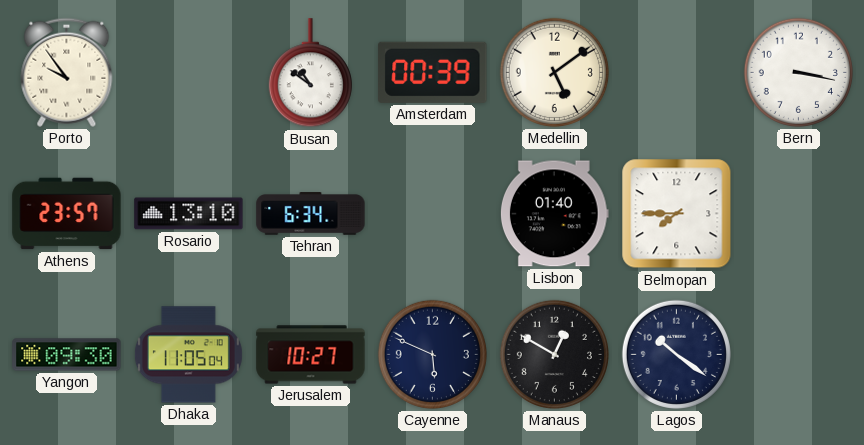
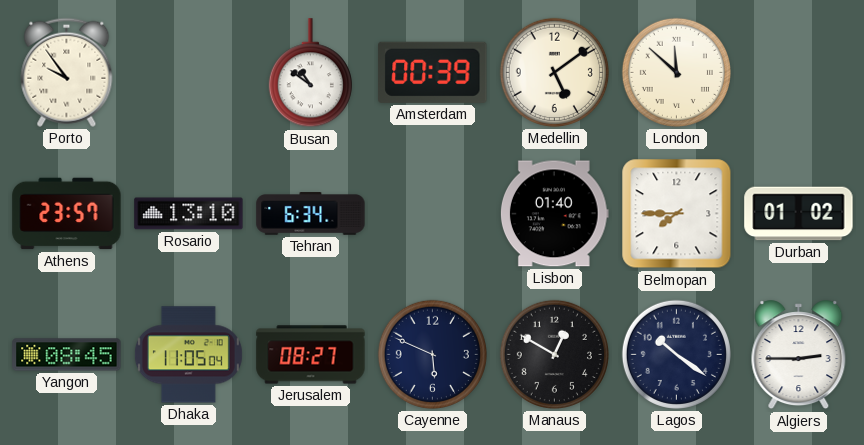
London: none -> 11:52
Bern: 3:17 -> none
Durban: none -> 01:02
Yangon: 09:30 -> 08:45
Jerusalem: 10:27 -> 08:27
Algiers: none -> 2:45
